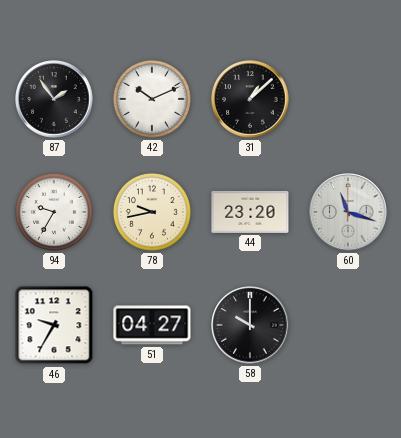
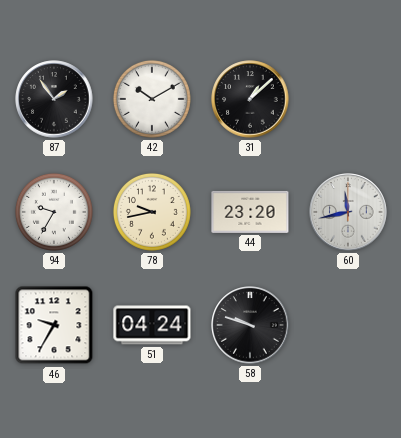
42: 10:11 -> 10:10
60: 11:18 -> 11:43
51: 04:27 -> 04:24
58: 10:00 -> 9:48
